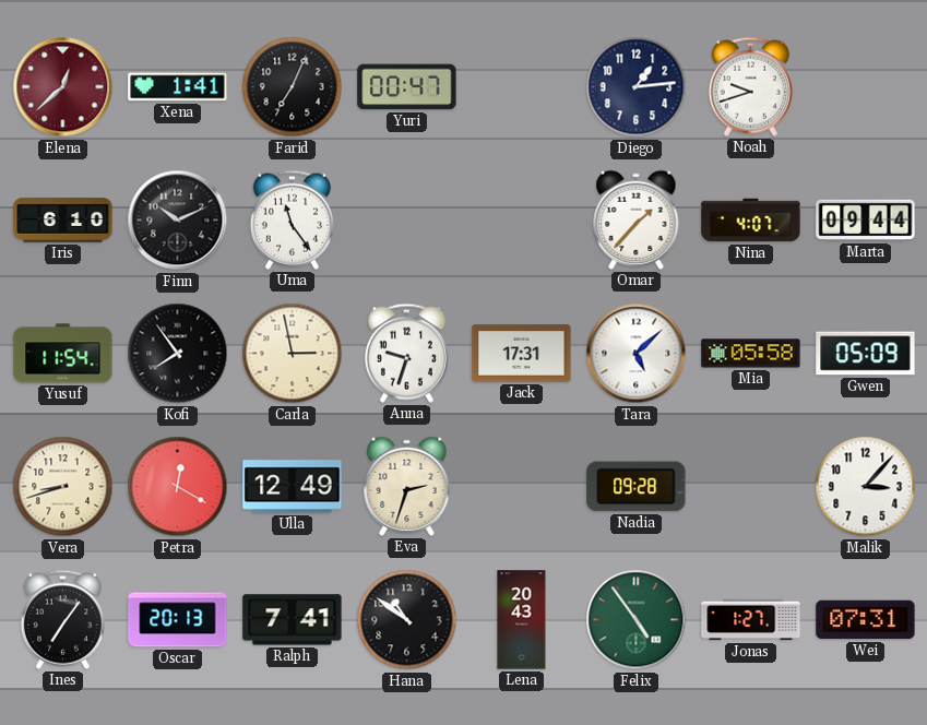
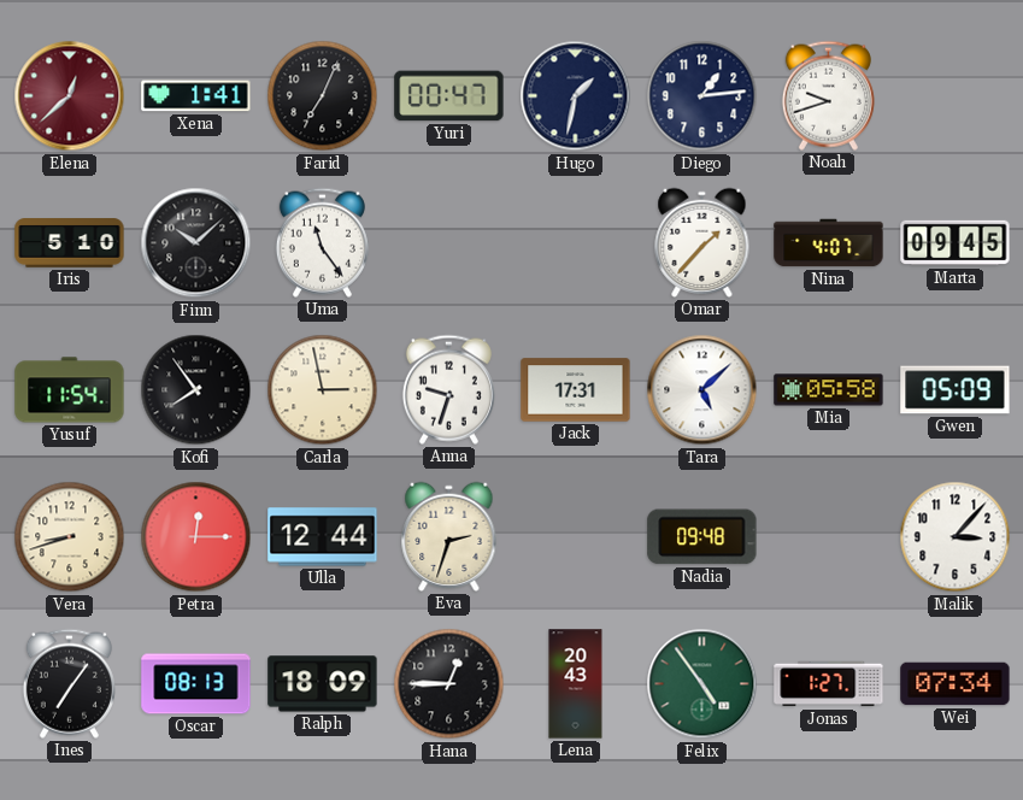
Hugo: none -> 1:32
Iris: 6:10 -> 5:10
Finn: 10:11 -> 10:08
Marta: 09:44 -> 09:45
Petra: 12:20 -> 12:15
Ulla: 12:49 -> 12:44
Nadia: 09:28 -> 09:48
Oscar: 20:13 -> 08:13
Ralph: 7:41 -> 18:09
Hana: 10:51 -> 12:45
Wei: 07:31 -> 07:34
